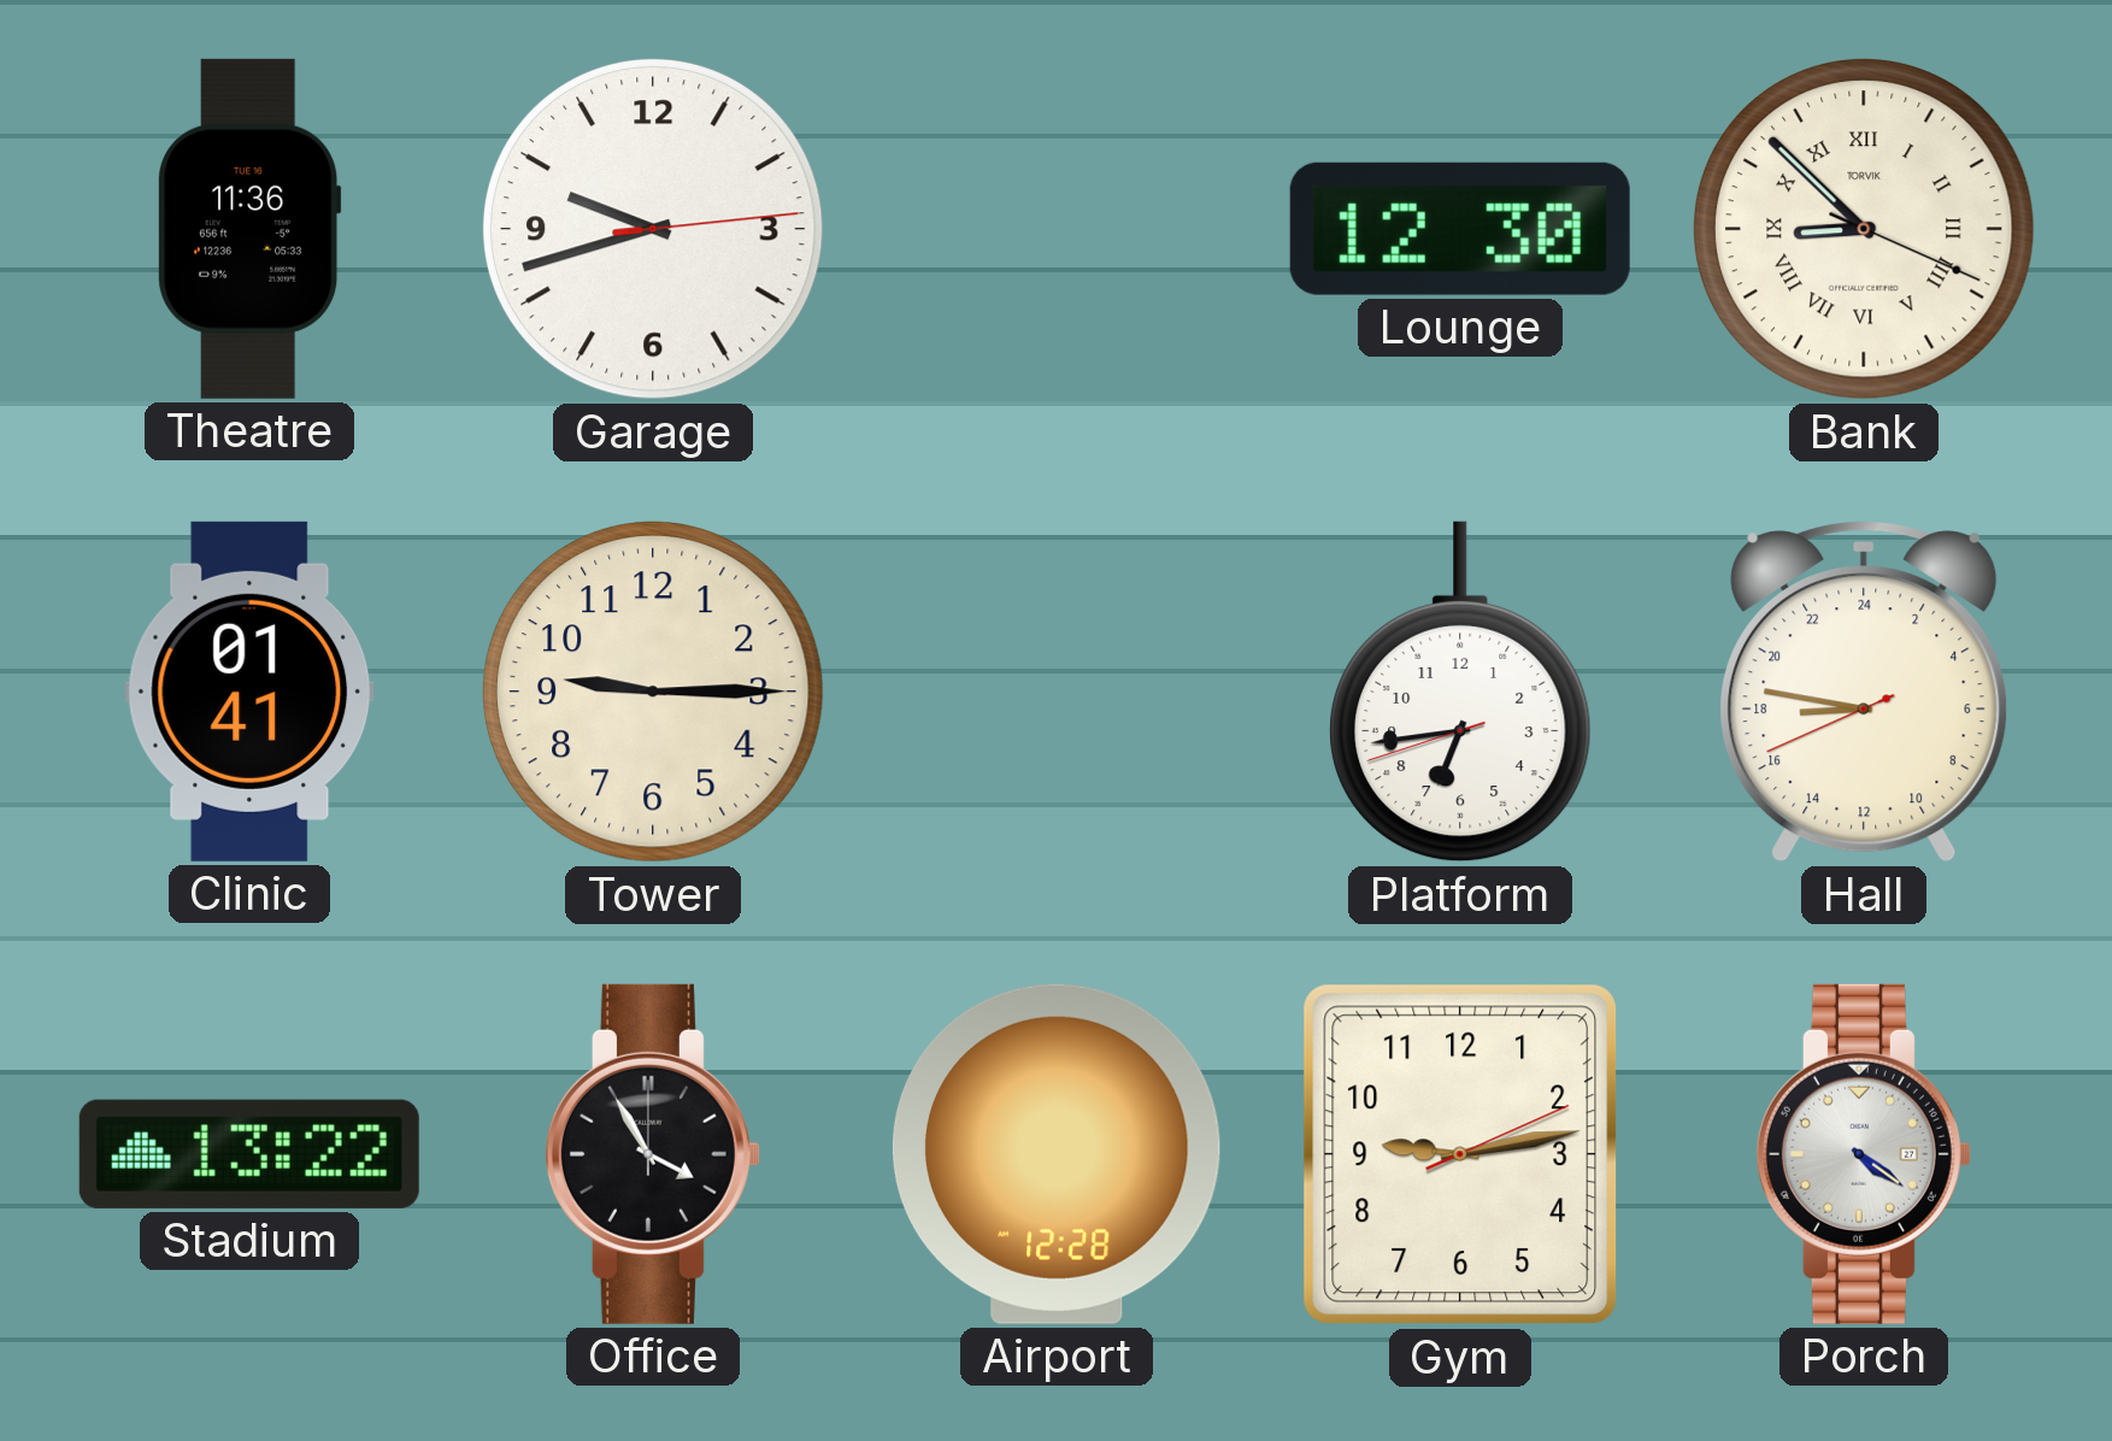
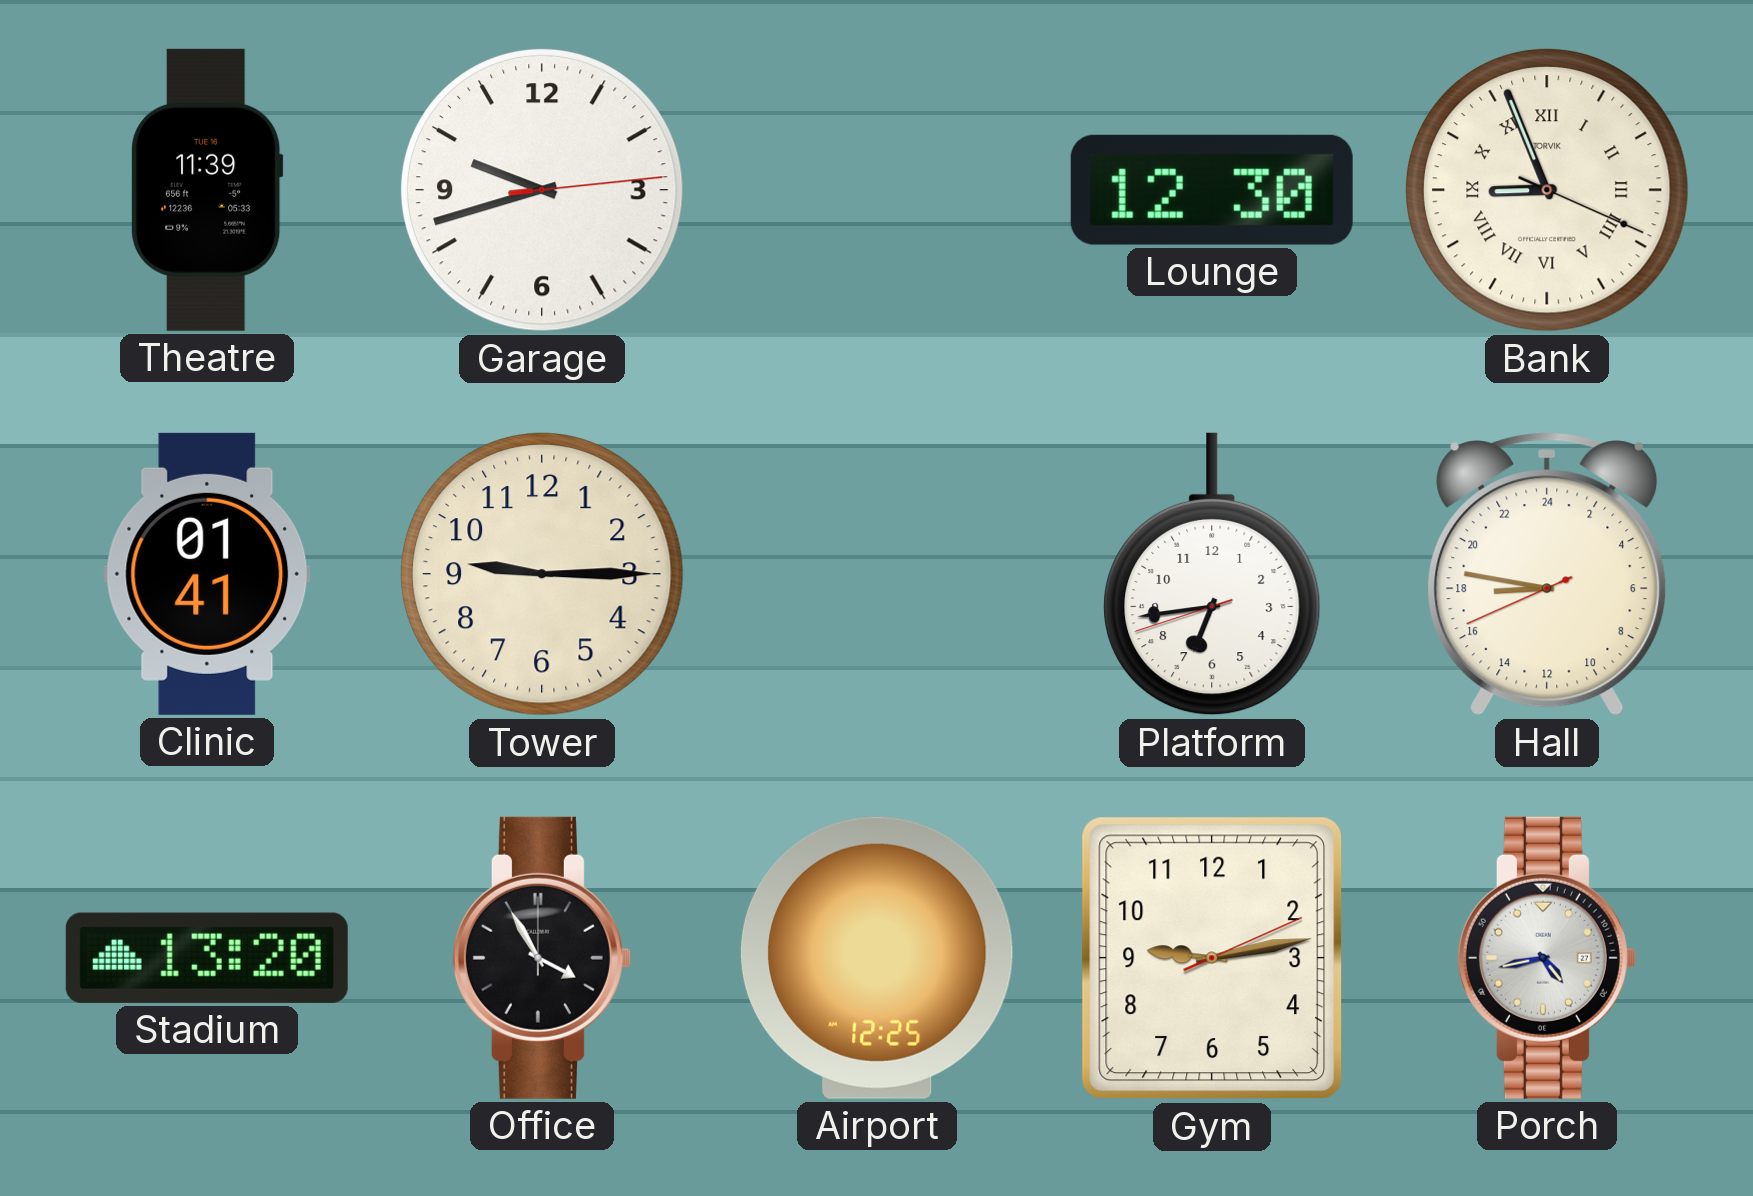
Theatre: 11:36 -> 11:39
Bank: 8:52 -> 8:56
Stadium: 13:22 -> 13:20
Airport: 12:28 -> 12:25
Porch: 4:21 -> 4:43
